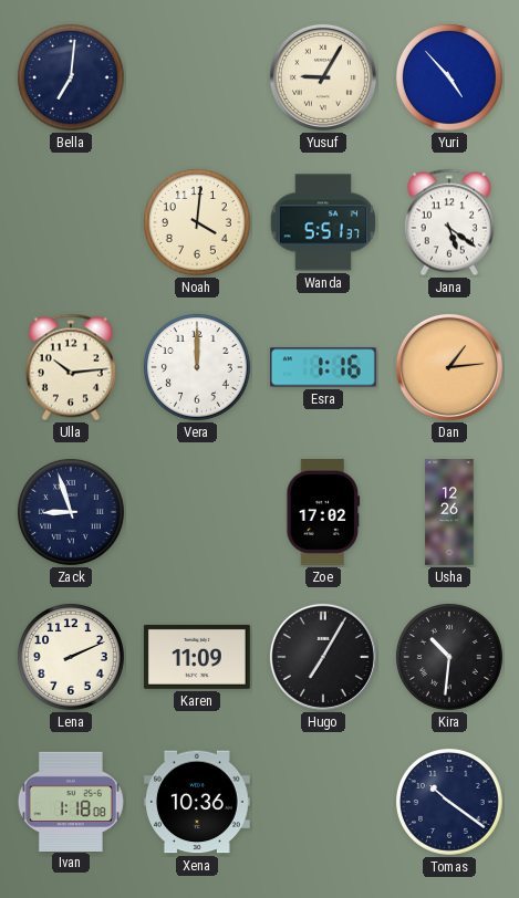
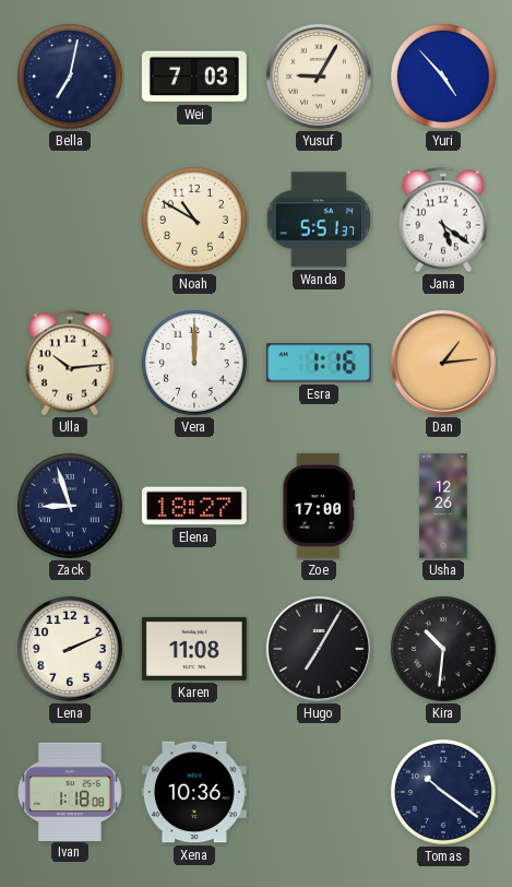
Bella: 7:01 -> 7:02
Wei: none -> 7:03
Noah: 4:01 -> 10:50
Elena: none -> 18:27
Zoe: 17:02 -> 17:00
Karen: 11:09 -> 11:08
